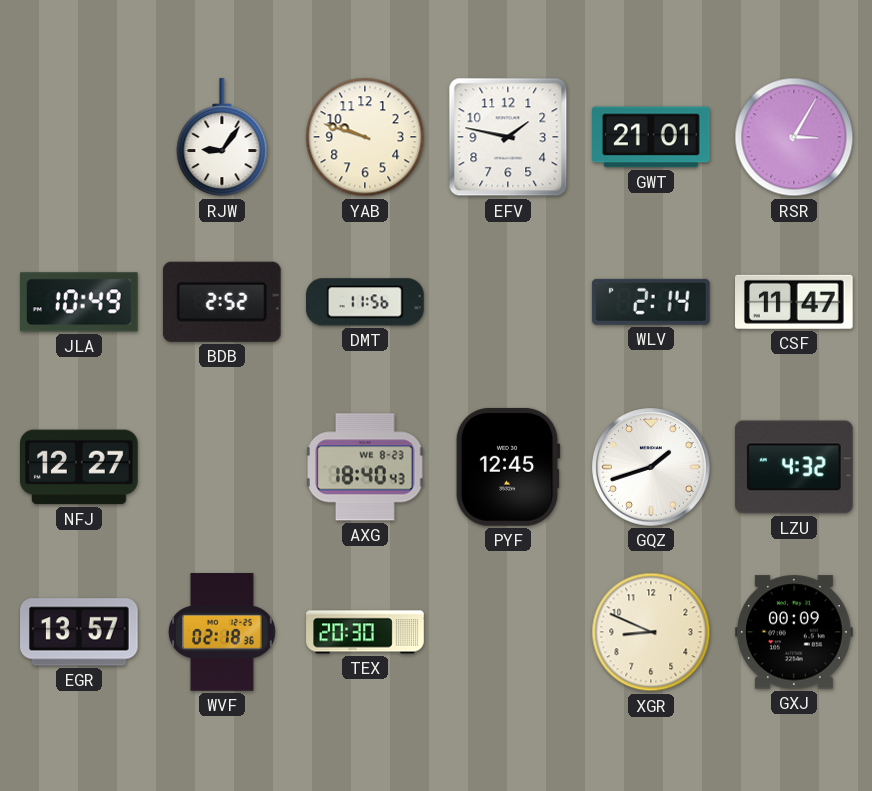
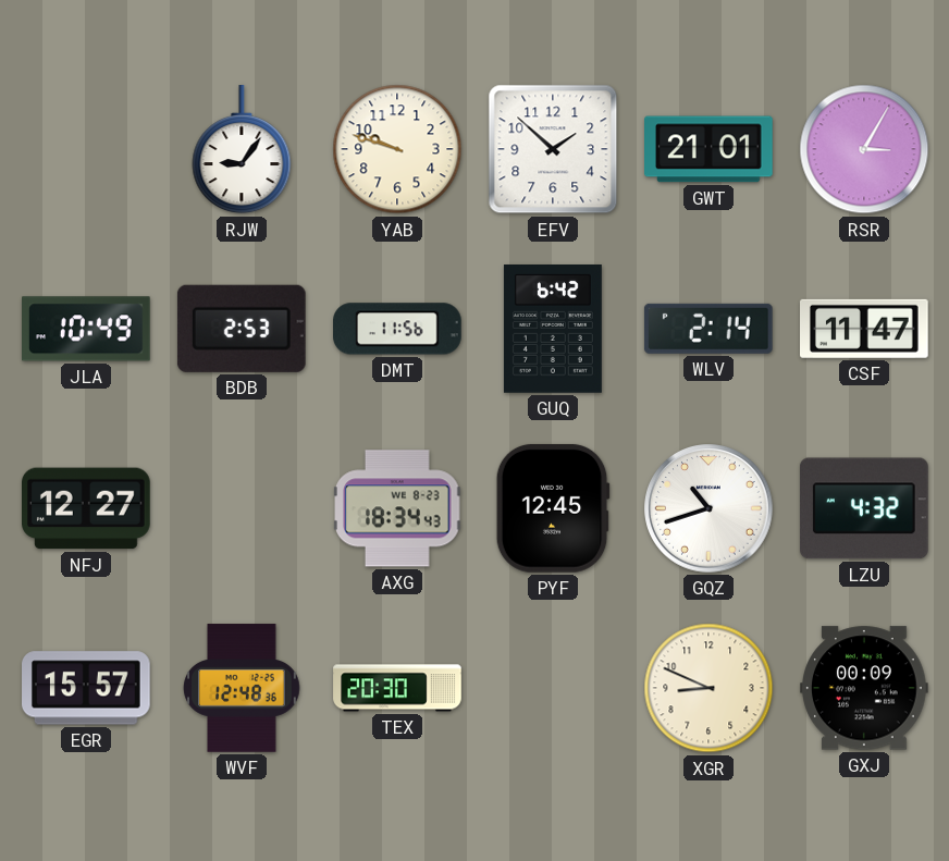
EFV: 1:47 -> 1:52
BDB: 2:52 -> 2:53
GUQ: none -> 6:42
AXG: 18:40 -> 18:34
GQZ: 1:42 -> 10:42
EGR: 13:57 -> 15:57
WVF: 02:18 -> 12:48
